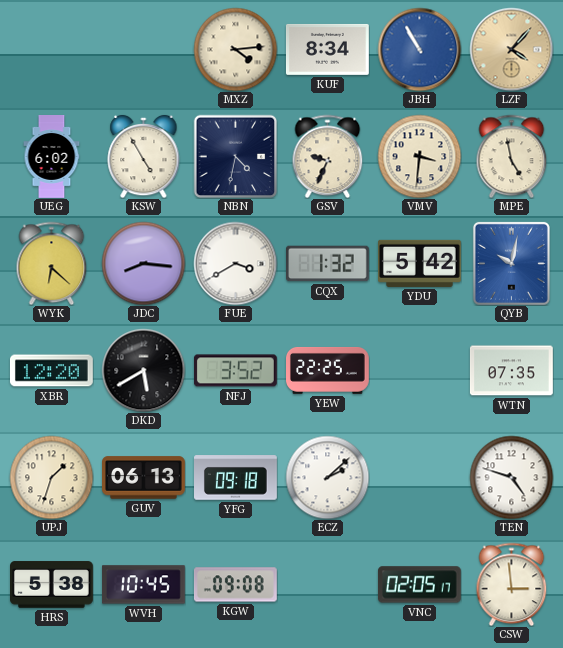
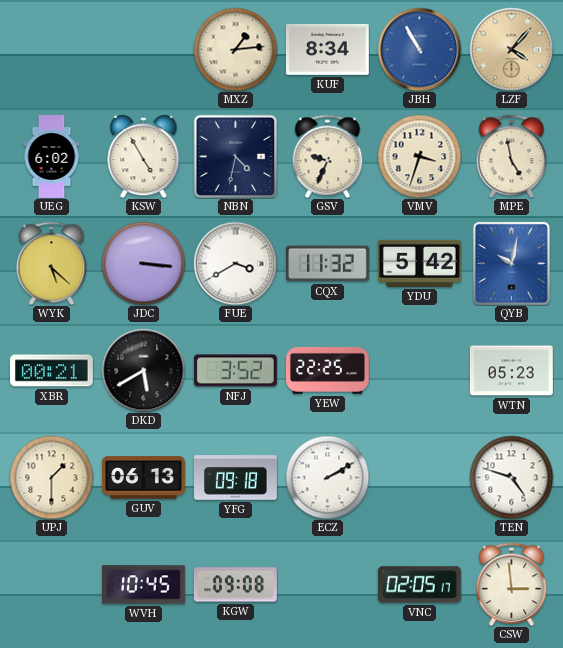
MXZ: 4:14 -> 1:14
VMV: 3:31 -> 3:33
WYK: 6:22 -> 5:22
JDC: 8:16 -> 3:16
CQX: 1:32 -> 11:32
XBR: 12:20 -> 00:21
WTN: 07:35 -> 05:23
UPJ: 1:33 -> 1:30
ECZ: 2:08 -> 2:10
HRS: 5:38 -> none
